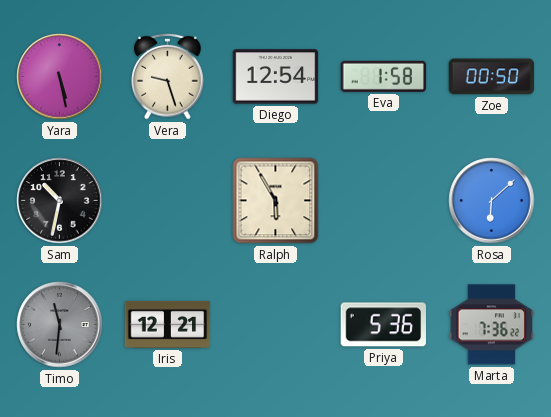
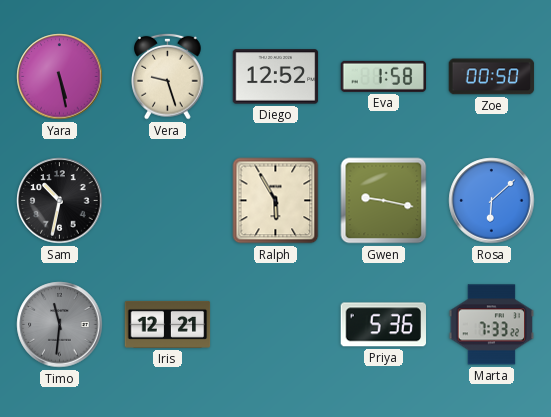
Diego: 12:54 -> 12:52
Gwen: none -> 9:17
Marta: 7:36 -> 7:33
